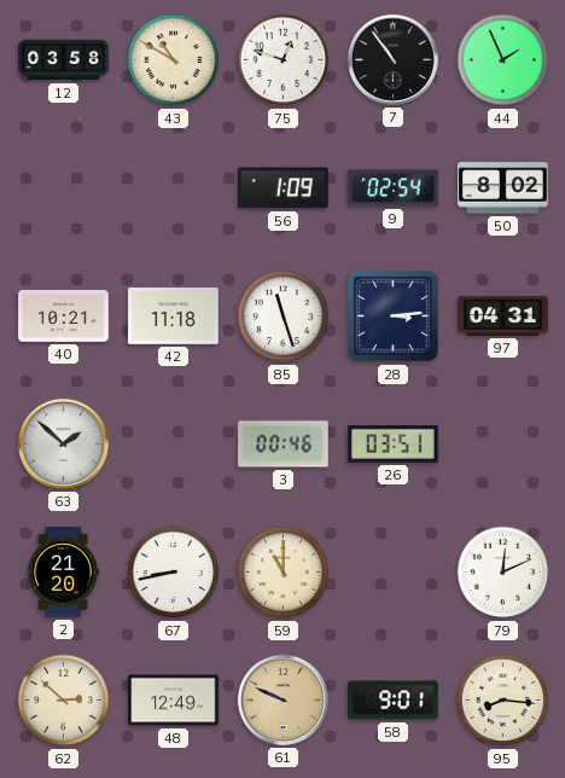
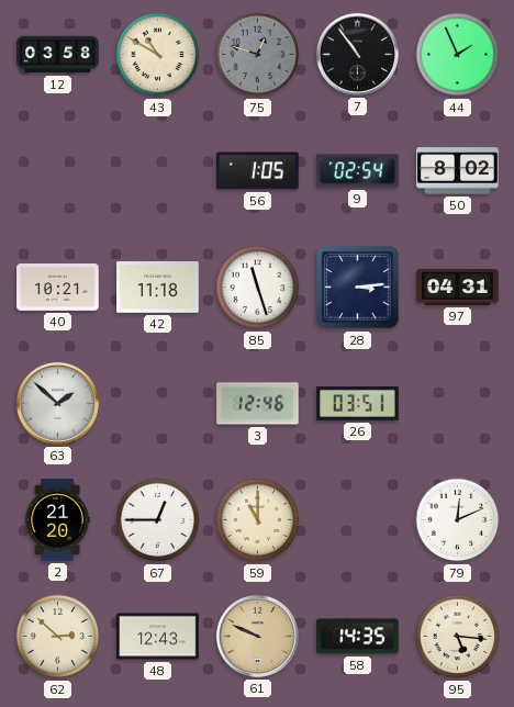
75 dial: white -> grey
56: 1:09 -> 1:05
3: 00:46 -> 12:46
67: 8:43 -> 12:45
48: 12:49 -> 12:43
58: 9:01 -> 14:35
95: 8:16 -> 5:16
